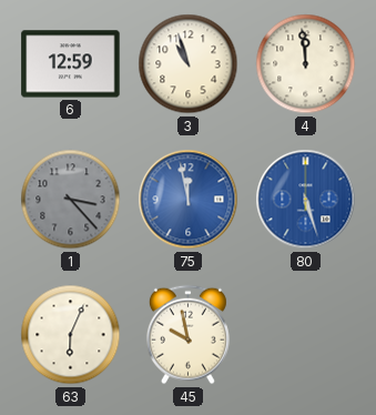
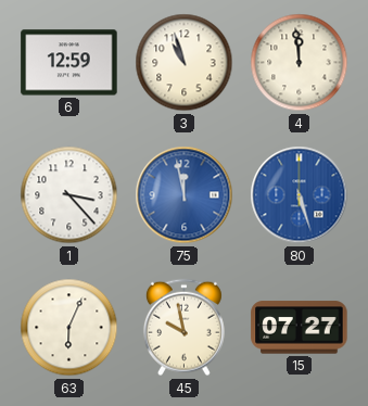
1 dial: grey -> white
15: none -> 07:27
